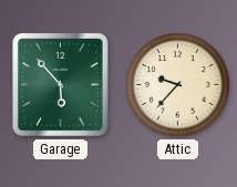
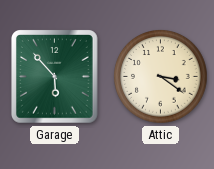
Attic: 9:37 -> 3:21
